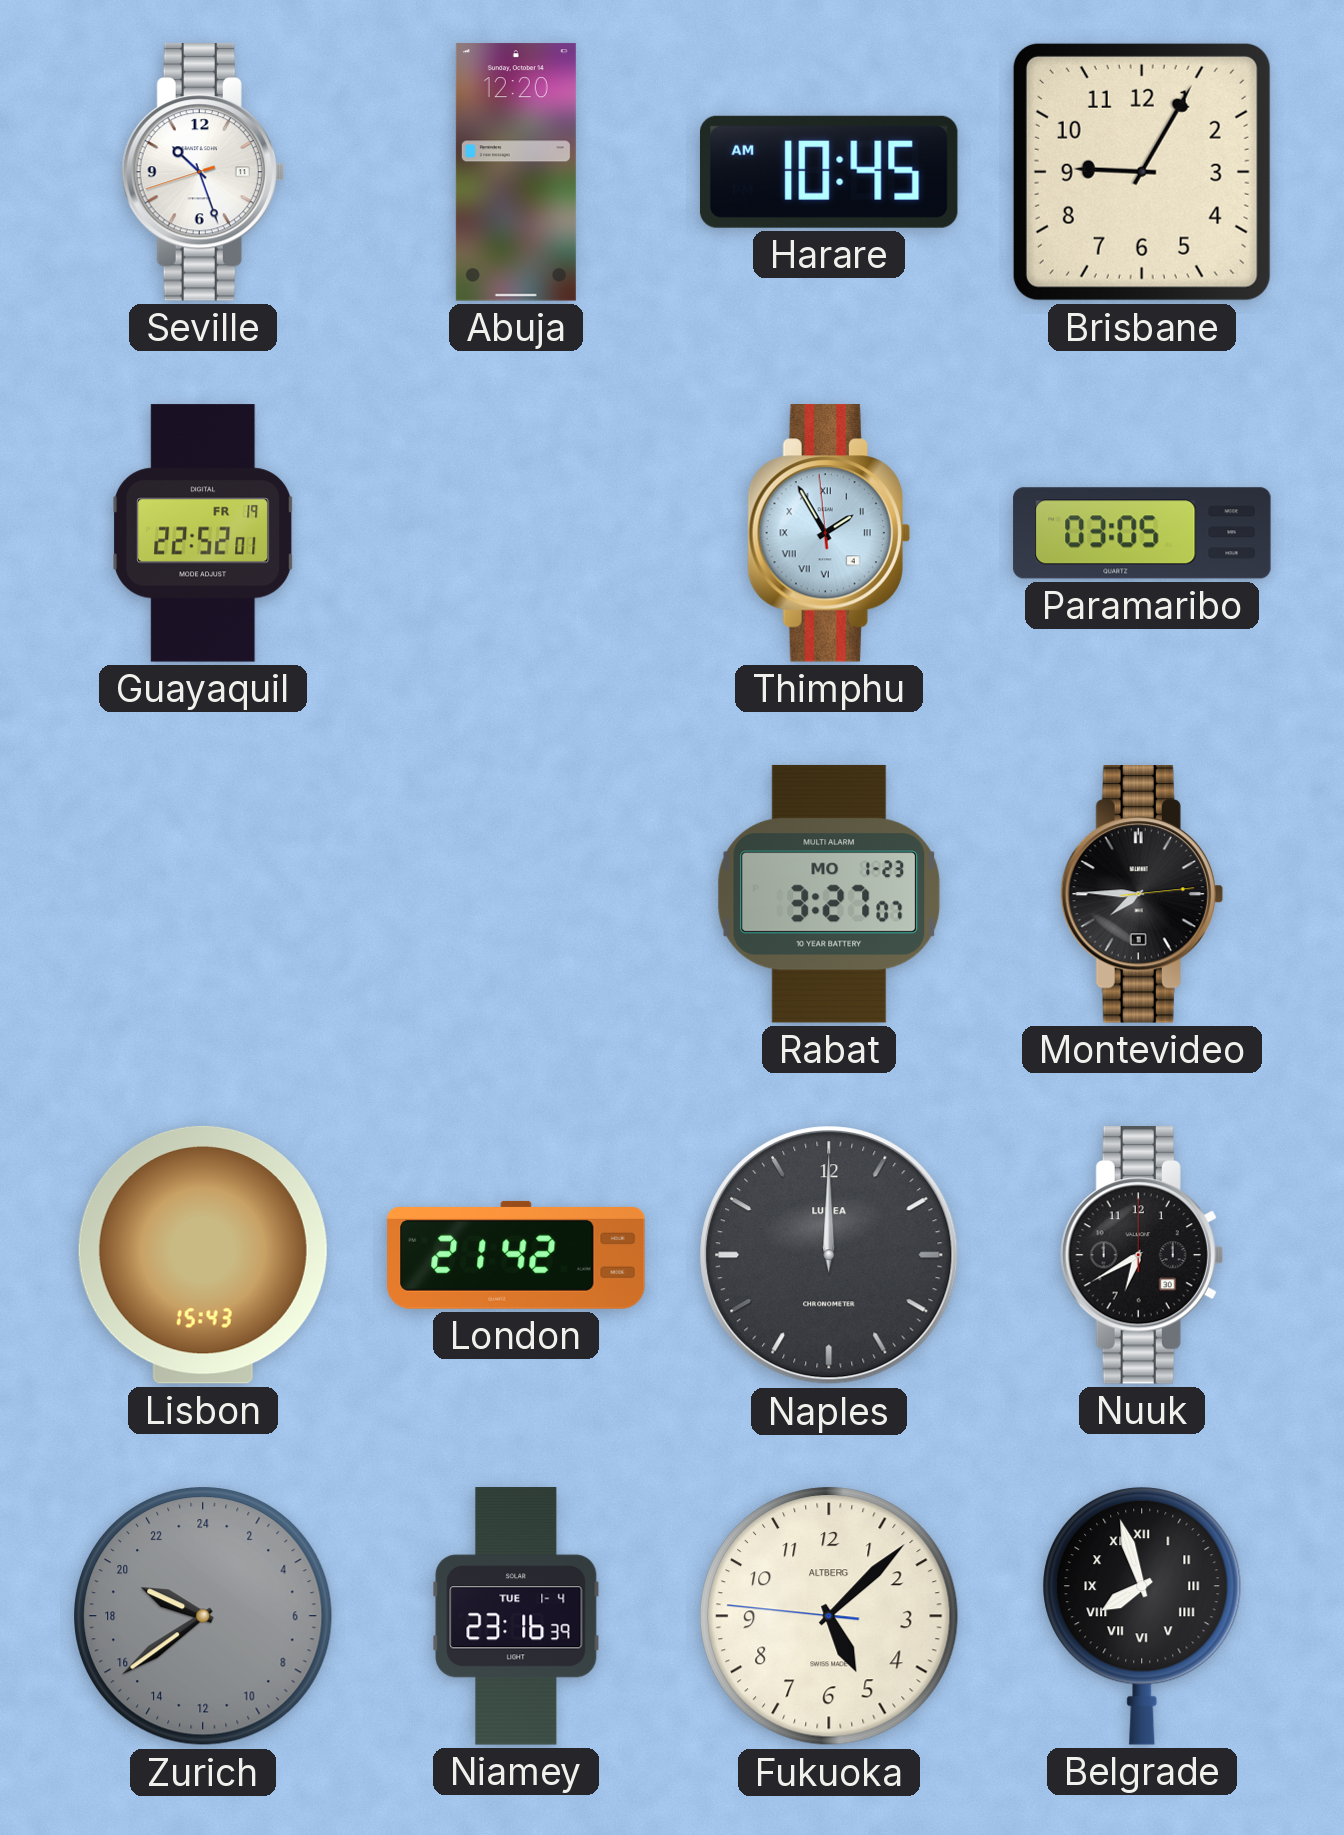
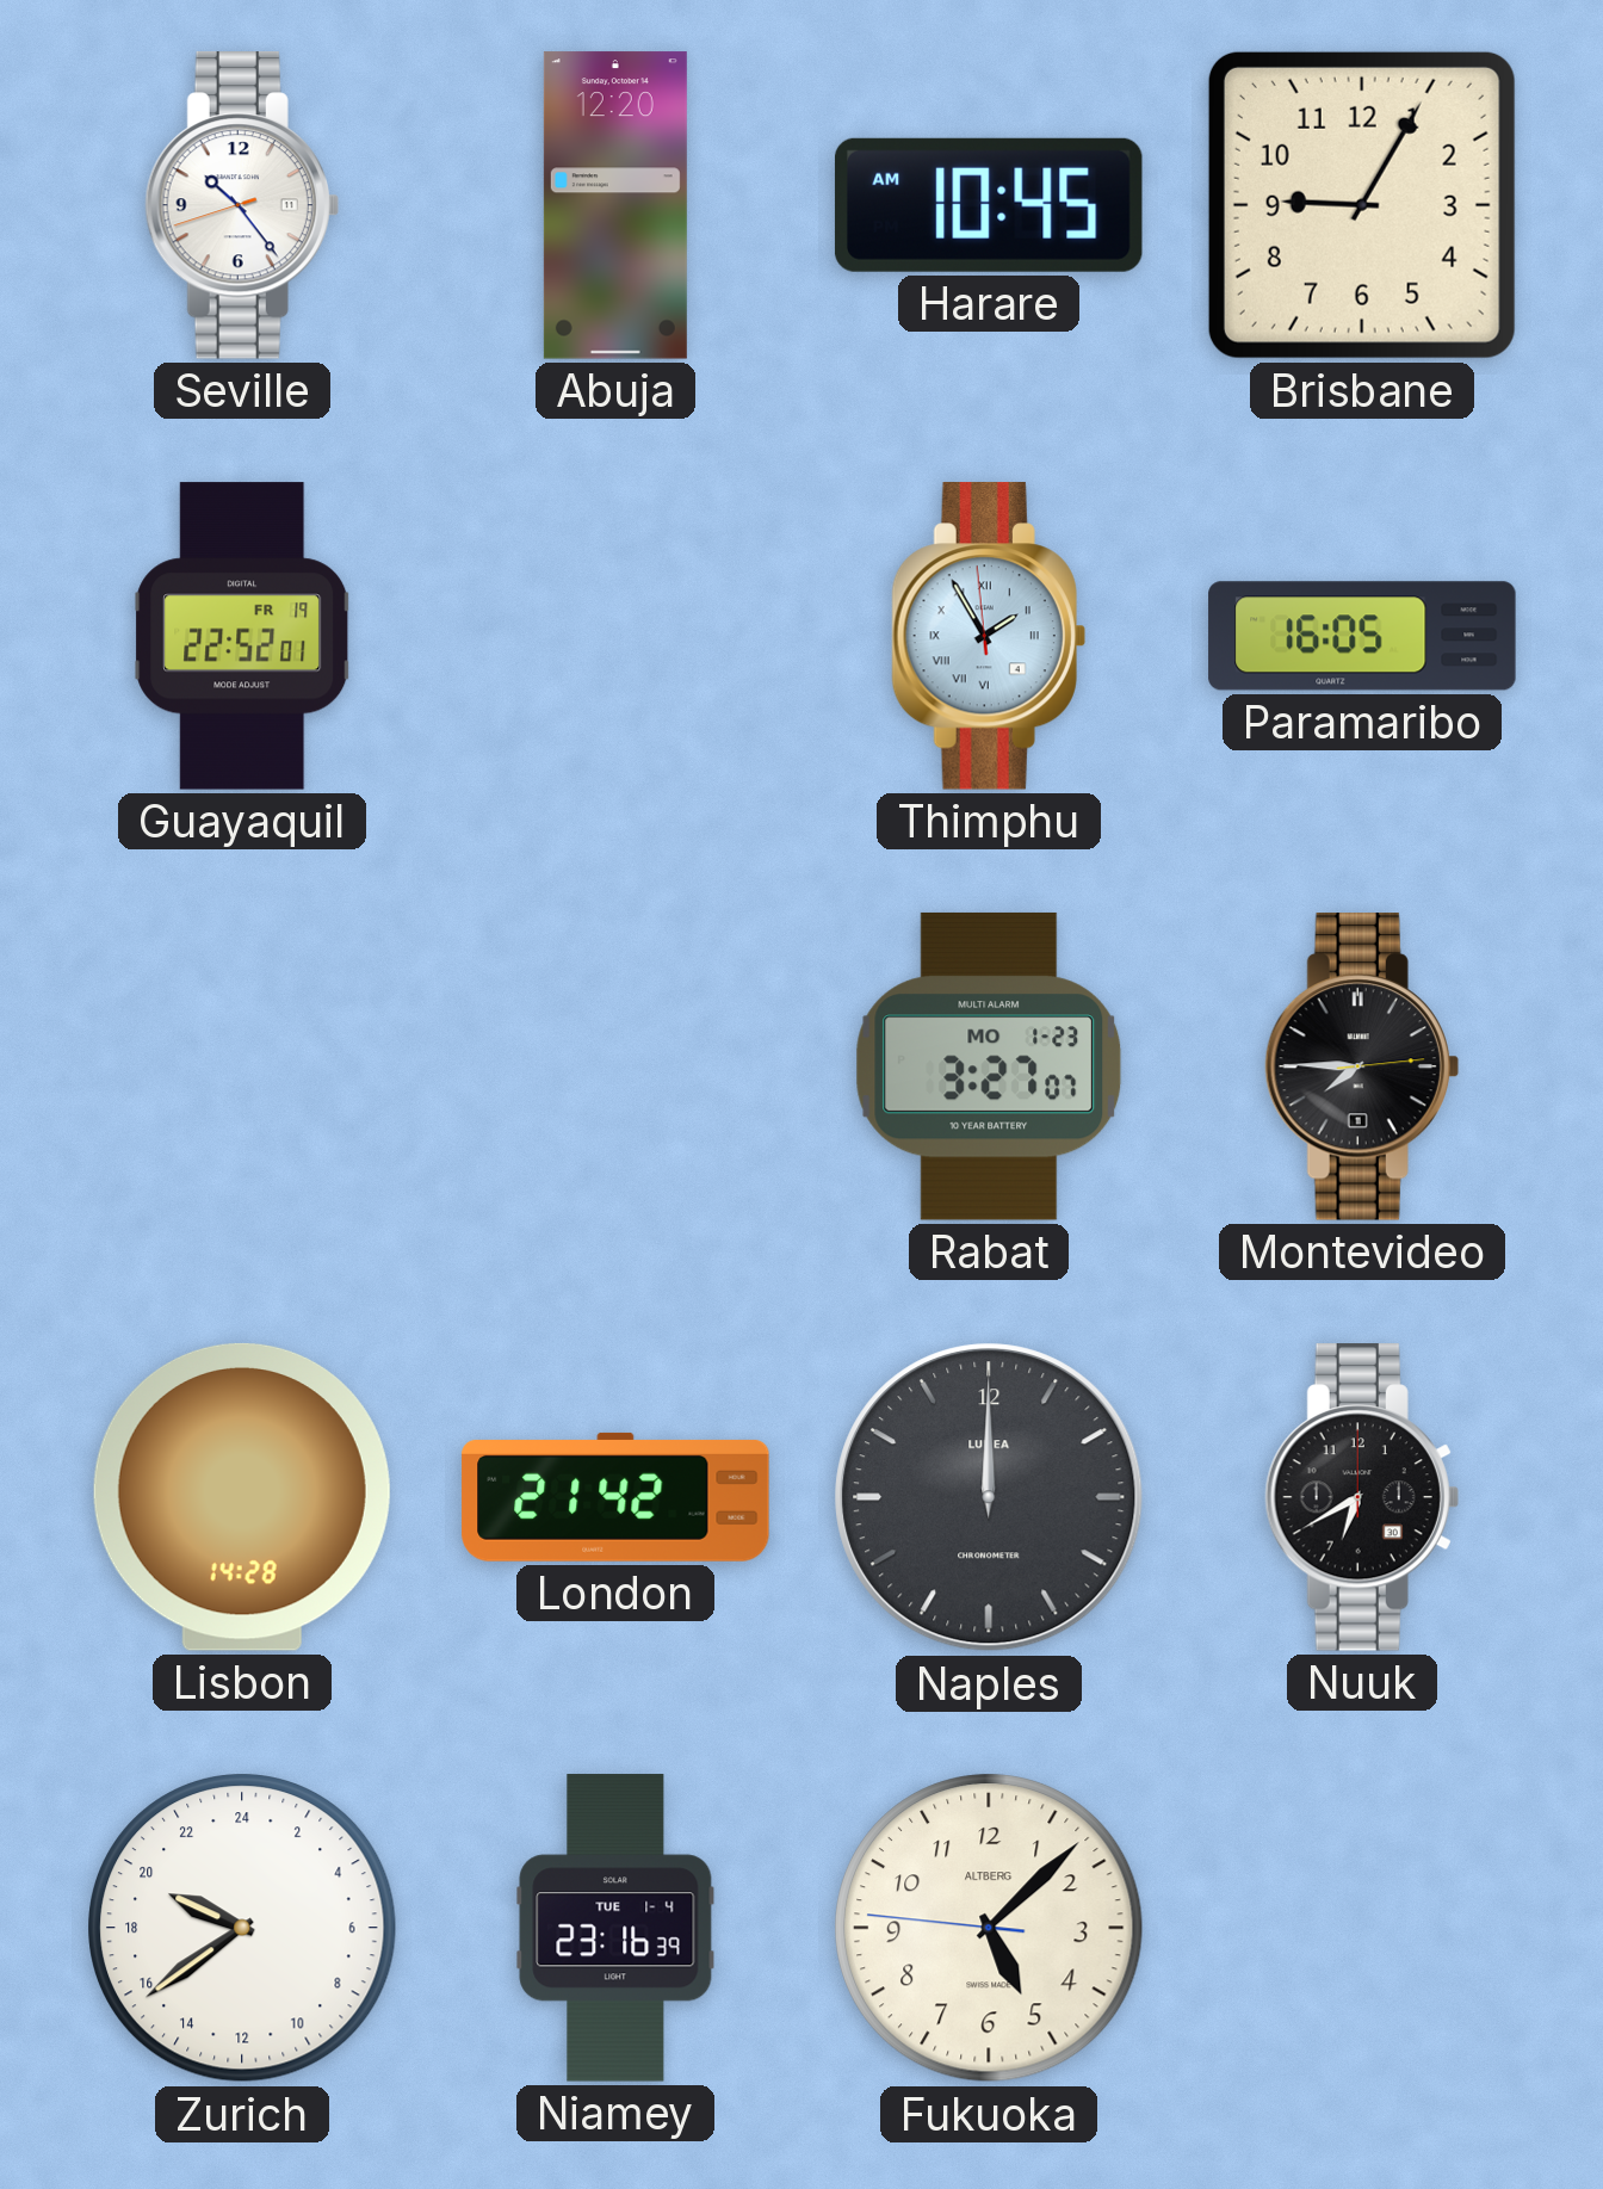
Seville: 10:26 -> 10:23
Paramaribo: 03:05 -> 16:05
Lisbon: 15:43 -> 14:28
Zurich dial: grey -> white
Belgrade: 7:57 -> none
